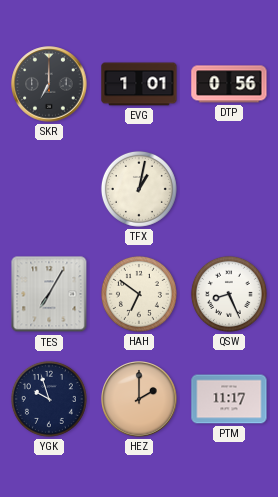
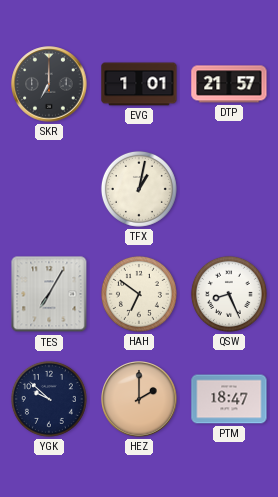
DTP: 0:56 -> 21:57
YGK: 9:57 -> 9:52
PTM: 11:17 -> 18:47
